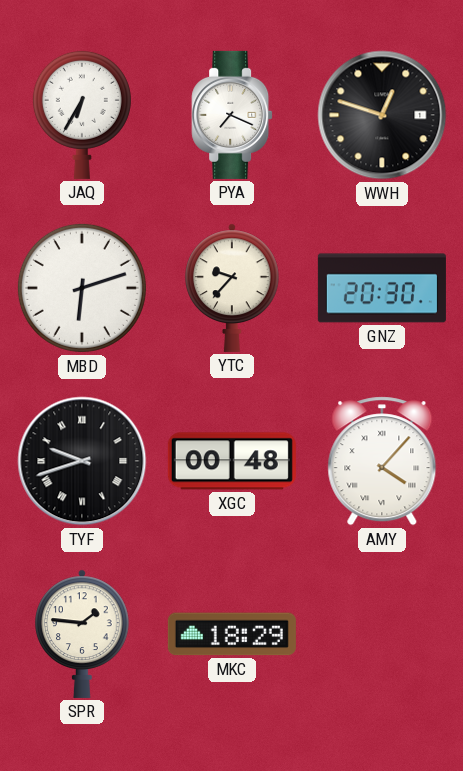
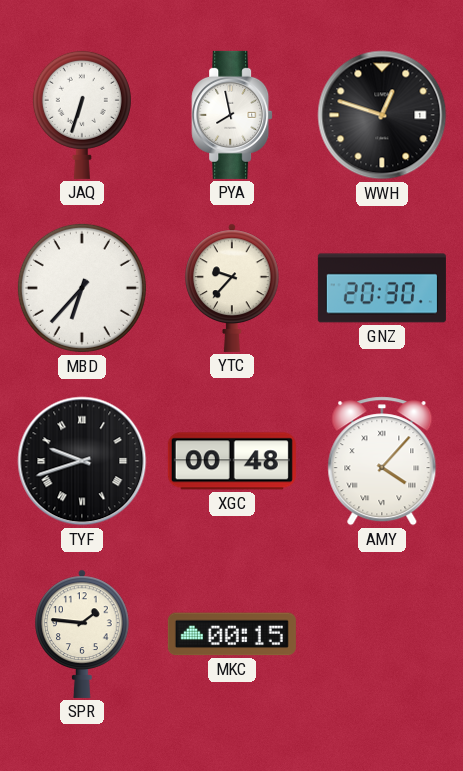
JAQ: 6:35 -> 6:33
PYA: 7:19 -> 7:58
MBD: 6:12 -> 6:37
MKC: 18:29 -> 00:15
